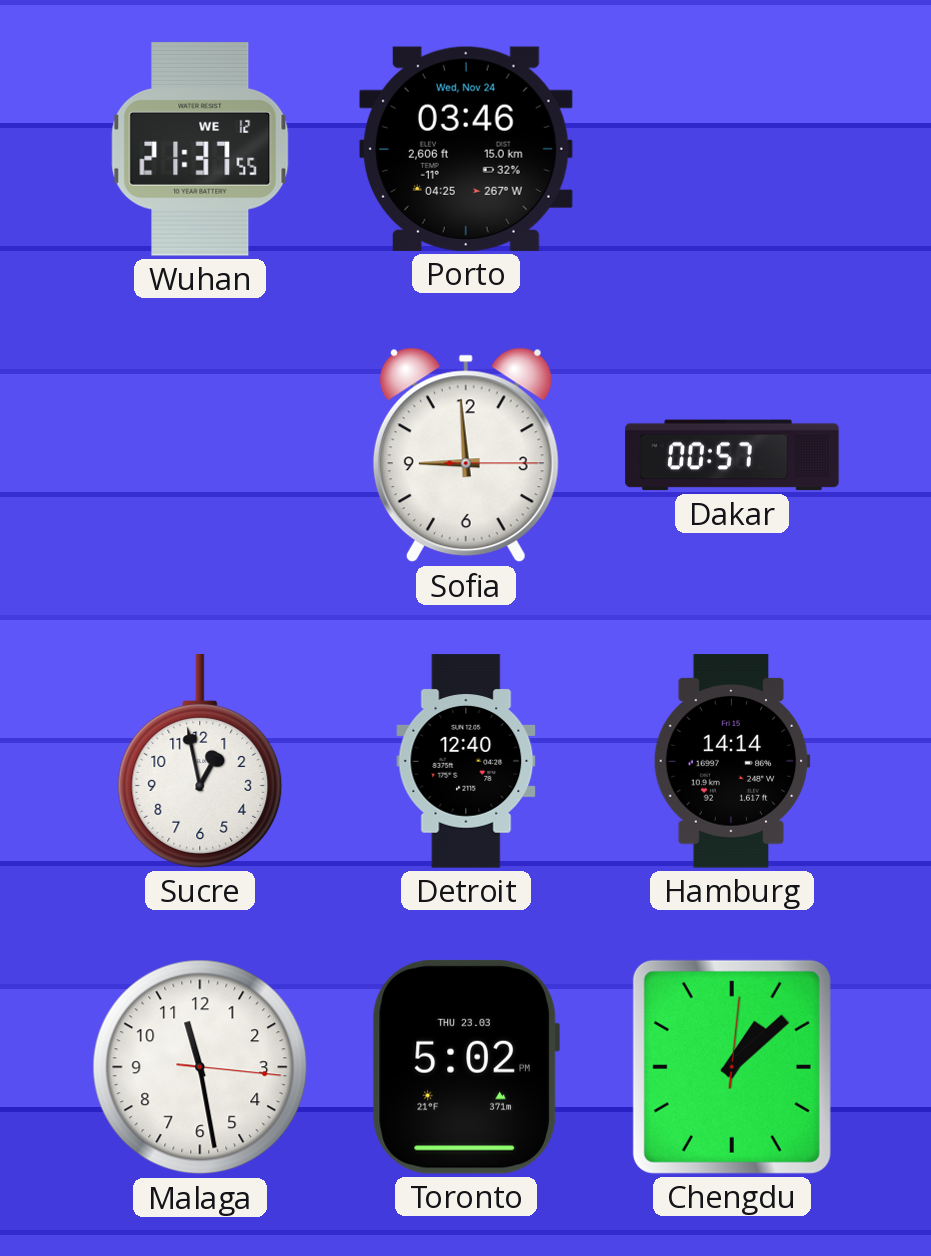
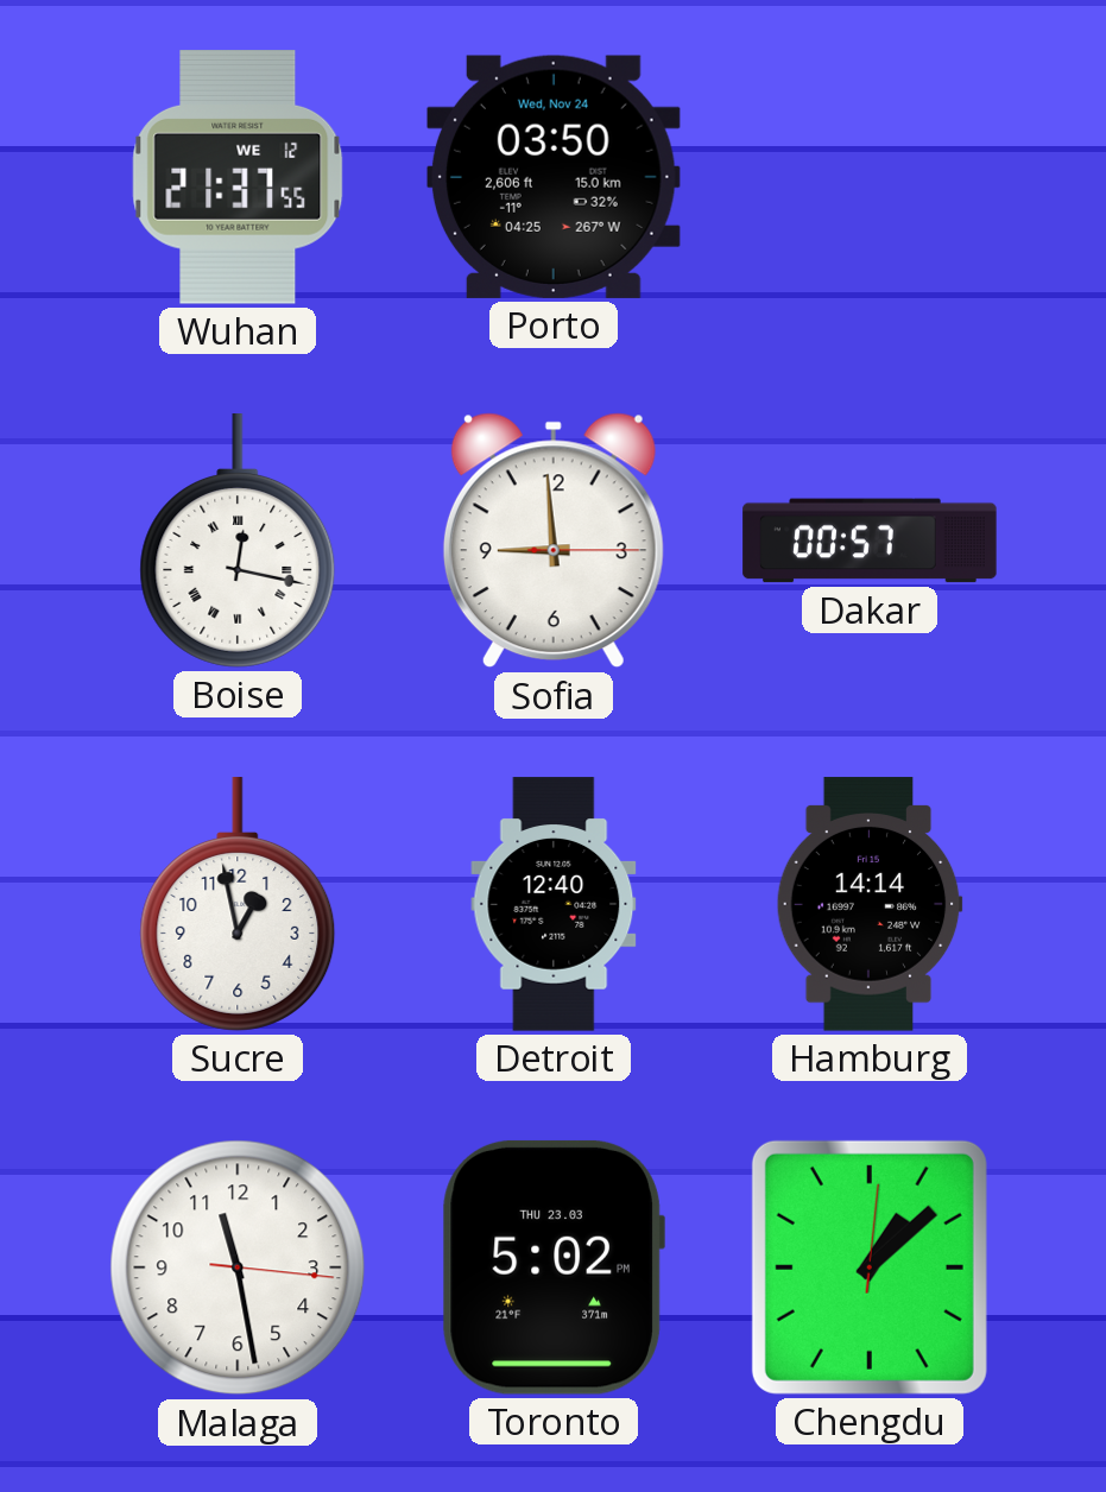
Porto: 03:46 -> 03:50
Boise: none -> 12:17
